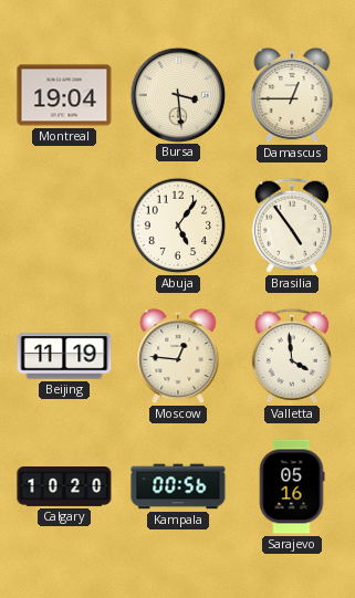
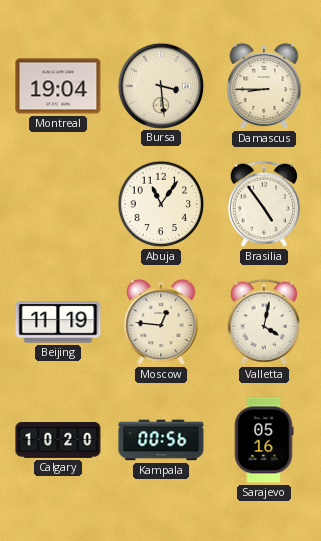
Damascus: 12:45 -> 8:45
Abuja: 5:06 -> 11:06
Valletta: 3:59 -> 4:02
